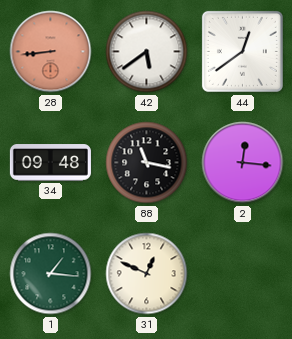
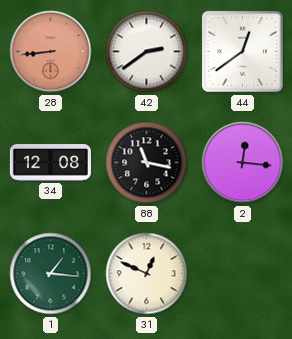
42: 5:39 -> 2:39
34: 09:48 -> 12:08
